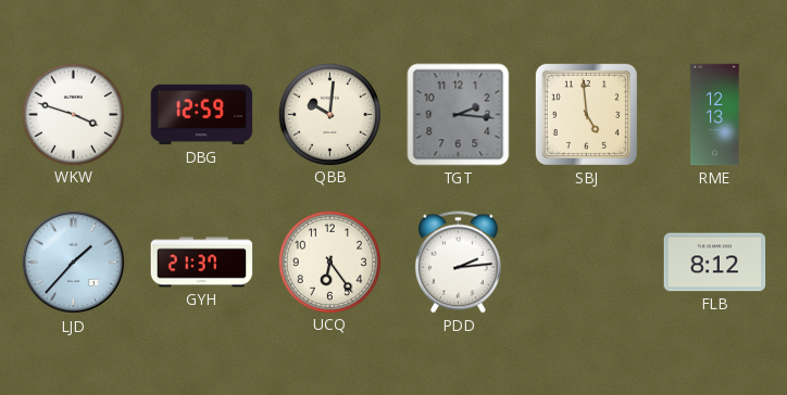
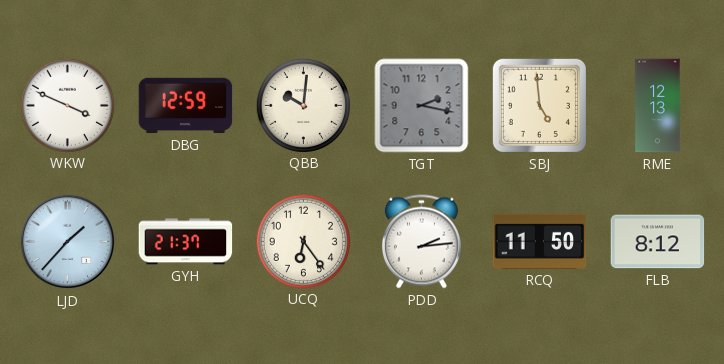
WKW: 3:48 -> 3:49
TGT: 2:16 -> 2:17
RCQ: none -> 11:50
